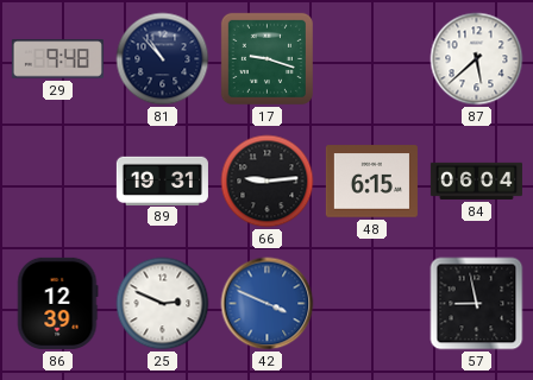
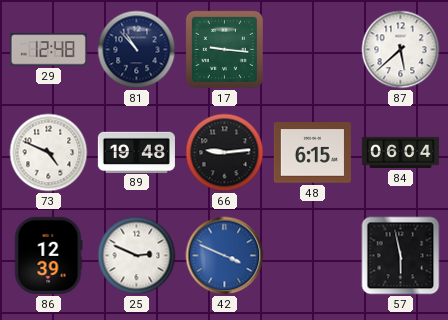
29: 9:48 -> 12:48
17: 9:18 -> 9:16
73: none -> 4:49
89: 19:31 -> 19:48
57: 8:58 -> 5:58
